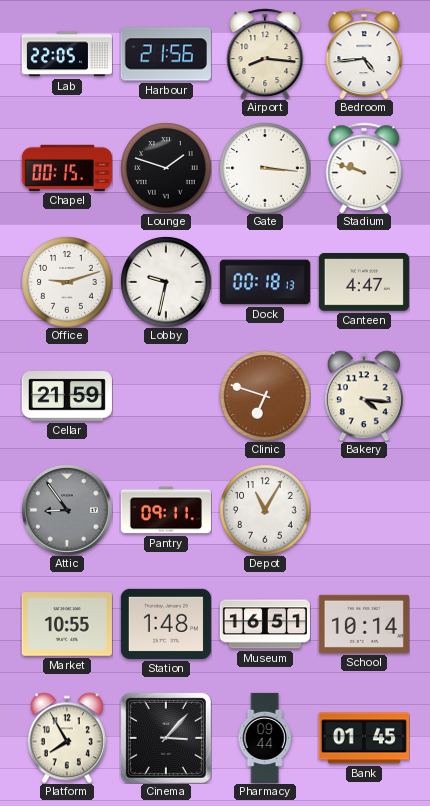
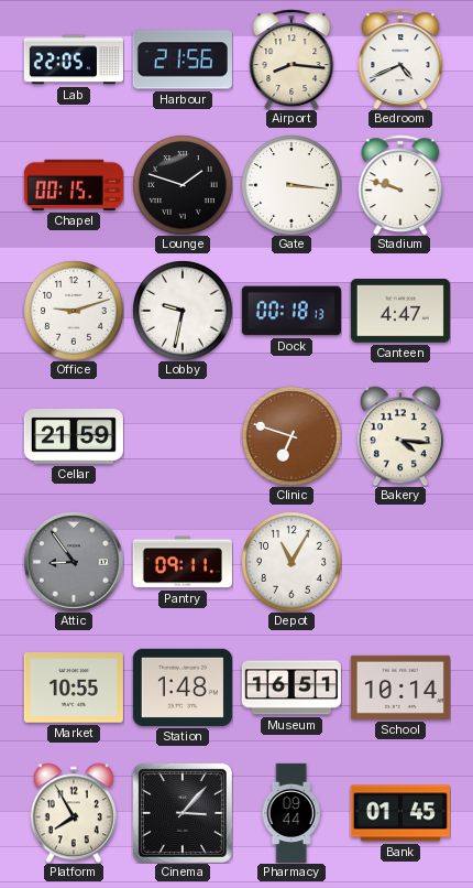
Bedroom: 4:44 -> 4:41
